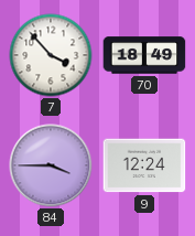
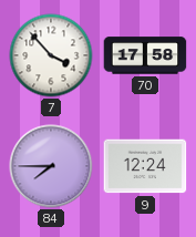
70: 18:49 -> 17:58
84: 3:45 -> 7:45
